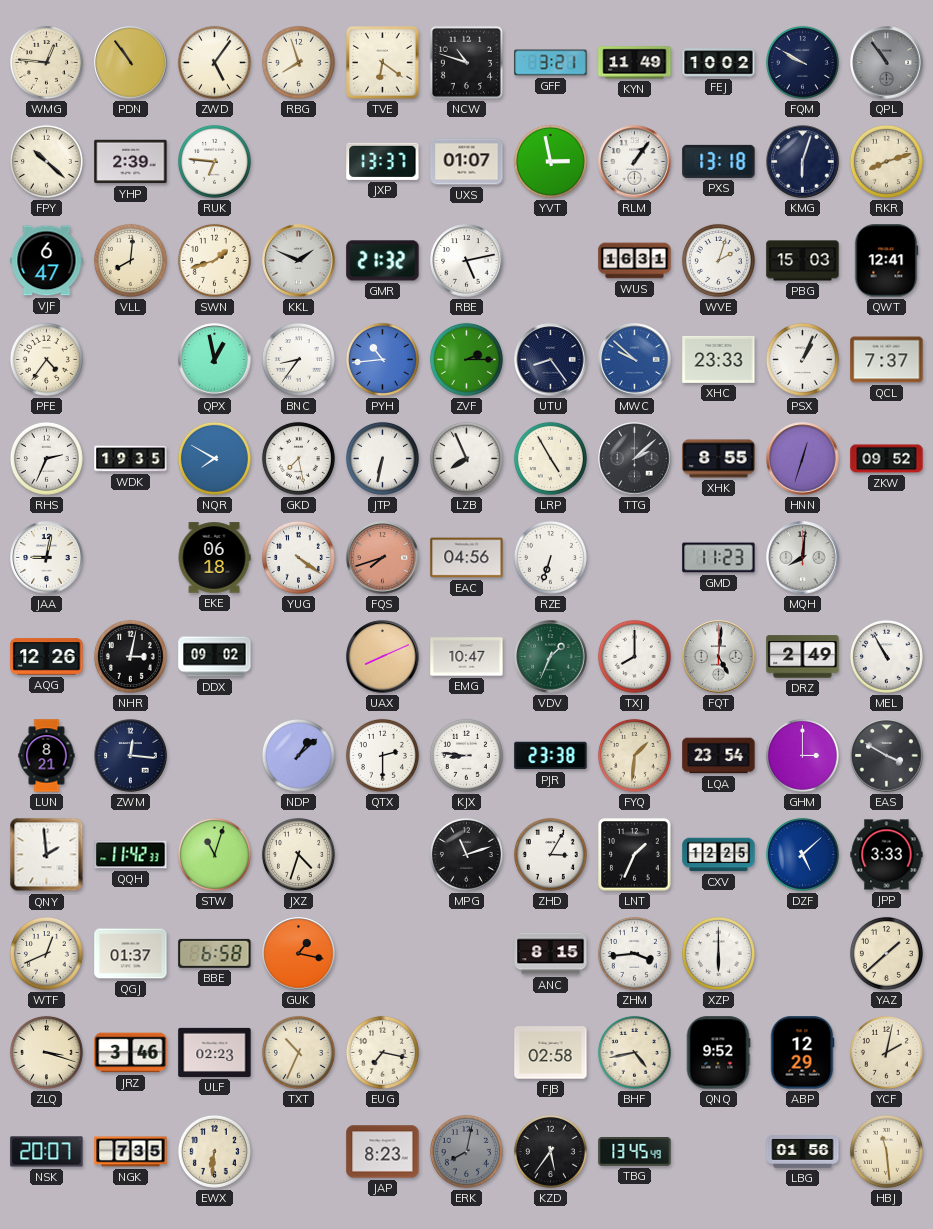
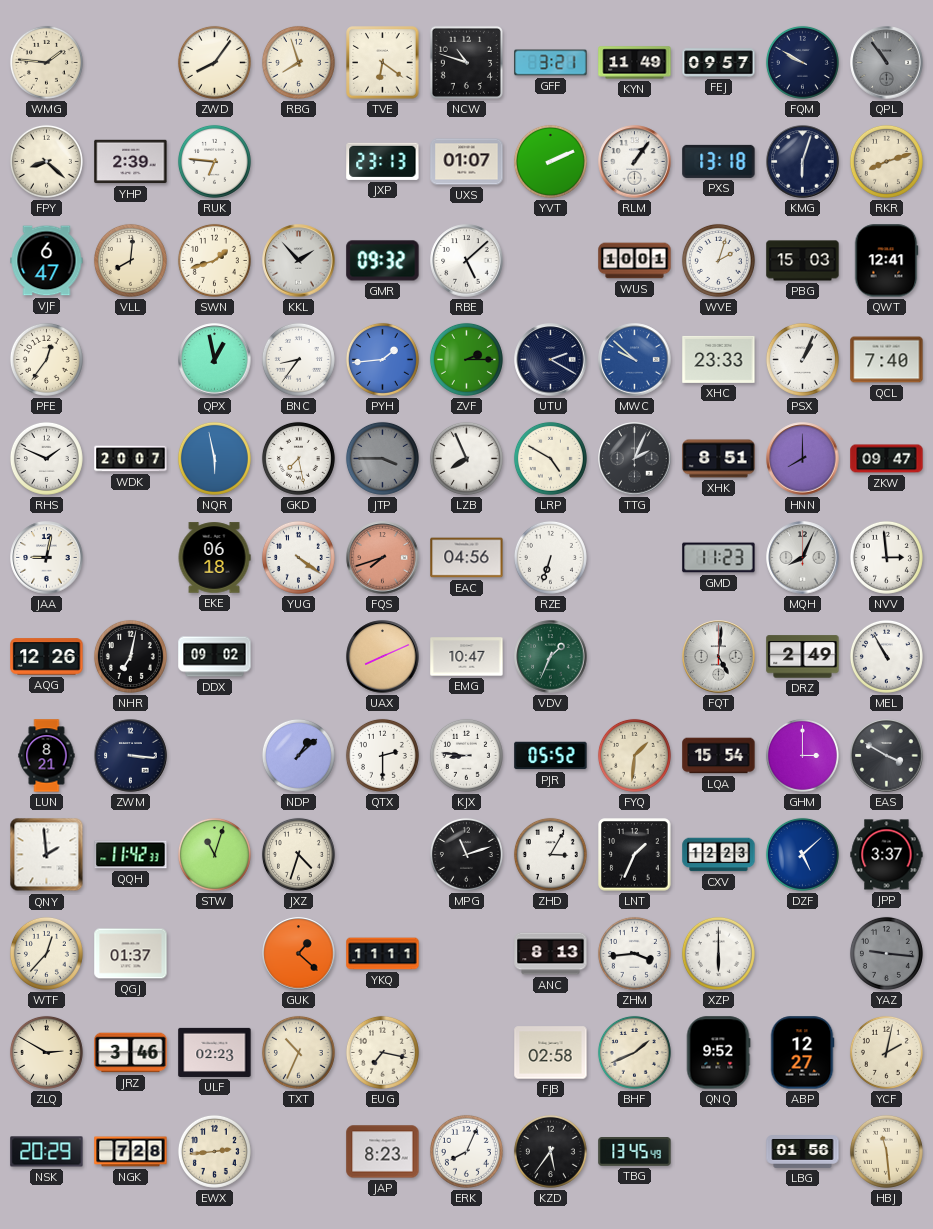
WMG: 12:46 -> 1:46
PDN: 10:54 -> none
ZWD: 5:06 -> 8:06
FEJ: 10:02 -> 09:57
FPY: 10:22 -> 8:22
JXP: 13:37 -> 23:13
YVT: 2:58 -> 2:11
KKL: 1:49 -> 1:53
GMR: 21:32 -> 09:32
RBE: 5:13 -> 5:08
WUS: 16:31 -> 10:01
PFE: 4:36 -> 12:36
PYH: 10:44 -> 1:44
UTU: 8:24 -> 2:20
QCL: 7:37 -> 7:40
RHS: 2:34 -> 1:49
WDK: 19:35 -> 20:07
NQR: 7:50 -> 5:58
JTP: 6:32 -> 3:45
JTP dial: white -> grey
LRP: 4:55 -> 4:50
TTG: 2:08 -> 2:04
XHK: 8:55 -> 8:51
HNN: 12:33 -> 8:00
ZKW: 09:52 -> 09:47
MQH: 8:01 -> 8:04
NVV: none -> 2:59
NHR: 3:02 -> 7:02
TXJ: 8:00 -> none
ZWM: 12:16 -> 3:16
PJR: 23:38 -> 05:52
LQA: 23:54 -> 15:54
CXV: 12:25 -> 12:23
JPP: 3:33 -> 3:37
WTF: 12:41 -> 12:37
BBE: 6:58 -> none
GUK: 1:17 -> 1:22
YKQ: none -> 11:11
ANC: 8:15 -> 8:13
YAZ: 1:38 -> 9:16
YAZ dial: cream -> grey
ZLQ: 3:18 -> 2:50
BHF: 4:43 -> 1:41
ABP: 12:29 -> 12:27
NSK: 20:07 -> 20:29
NGK: 7:35 -> 7:28
EWX: 6:31 -> 2:44
ERK: 8:02 -> 8:04
ERK dial: grey -> white
